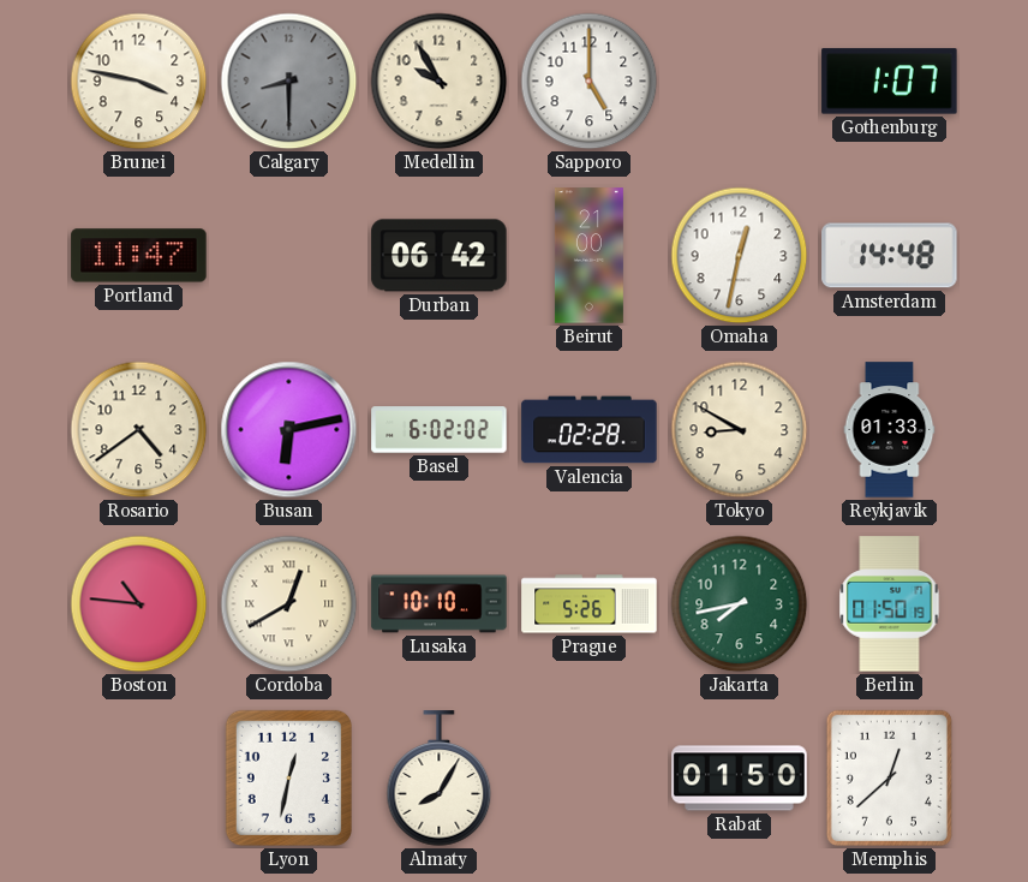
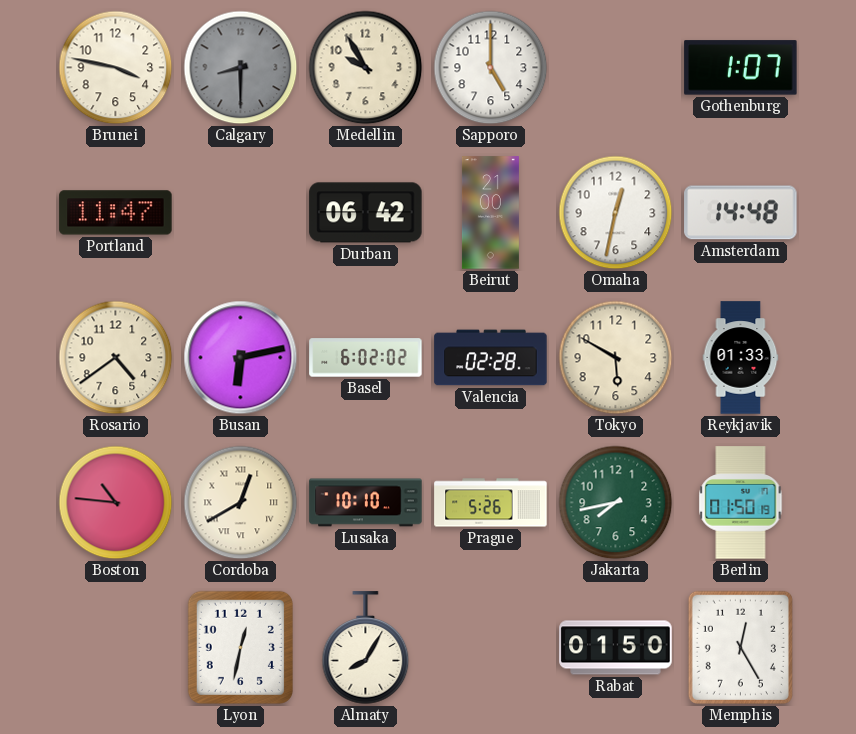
Tokyo: 8:50 -> 5:50
Memphis: 12:38 -> 12:25
